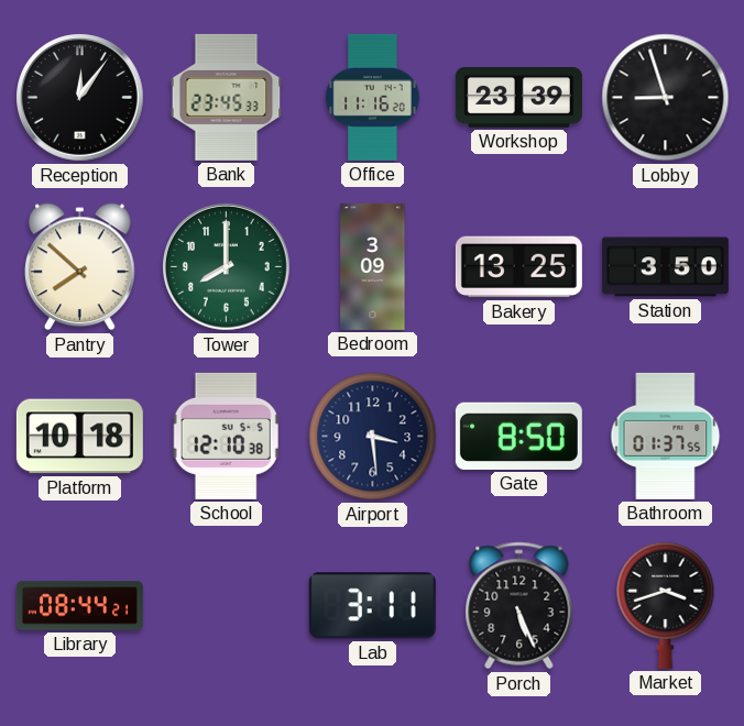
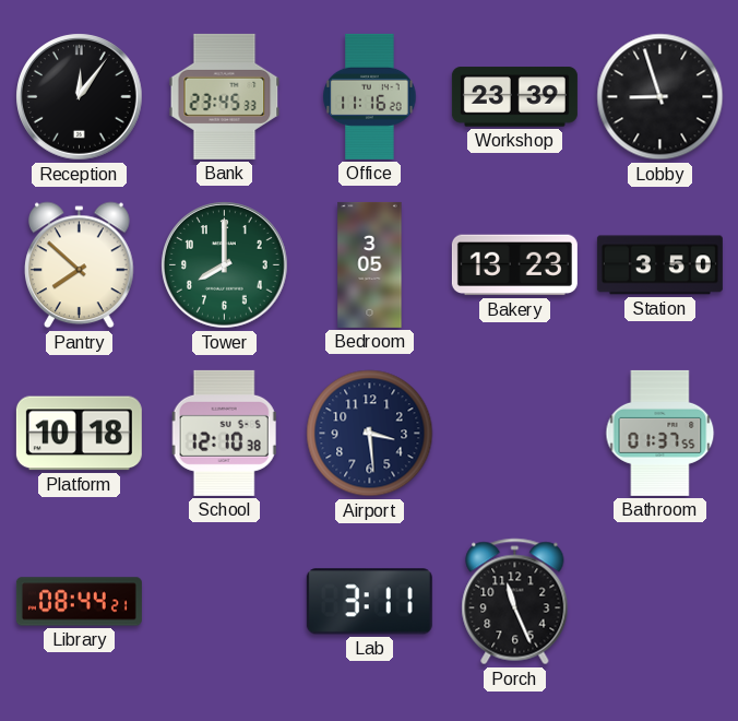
Bedroom: 3:09 -> 3:05
Bakery: 13:25 -> 13:23
Gate: 8:50 -> none
Porch: 5:26 -> 11:26
Market: 3:42 -> none
